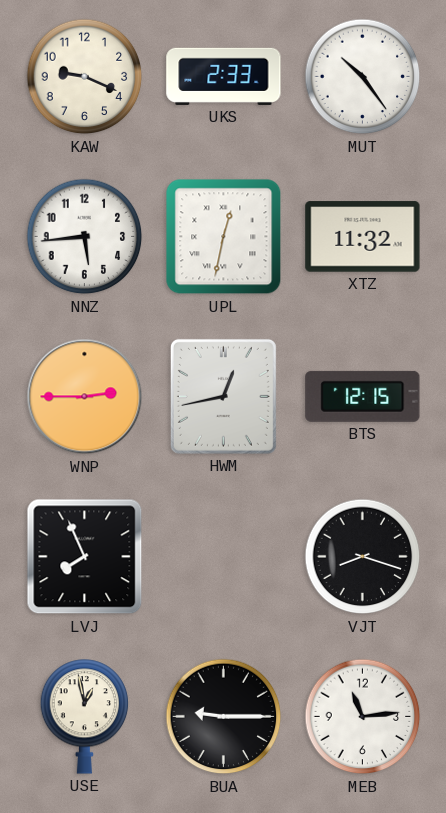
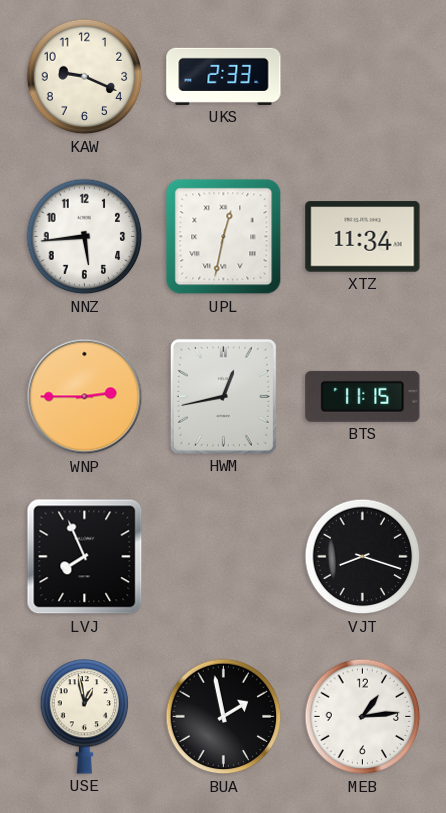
MUT: 10:24 -> none
XTZ: 11:32 -> 11:34
BTS: 12:15 -> 11:15
BUA: 9:15 -> 1:58
MEB: 11:14 -> 1:14
